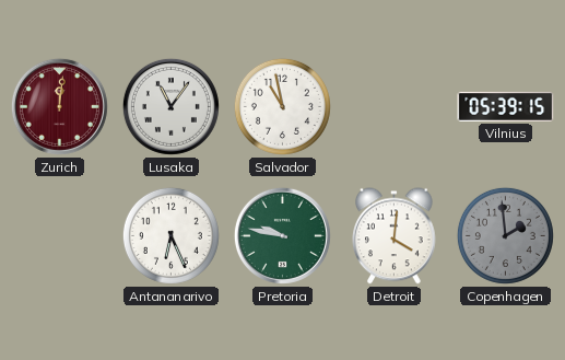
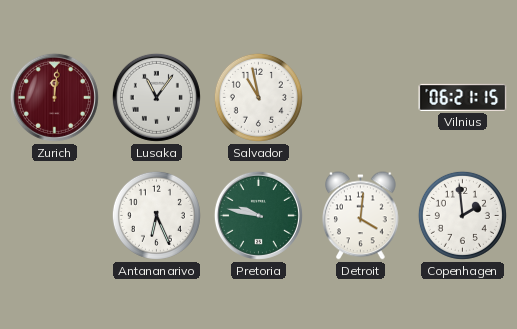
Vilnius: 05:39 -> 06:21
Copenhagen dial: grey -> white
